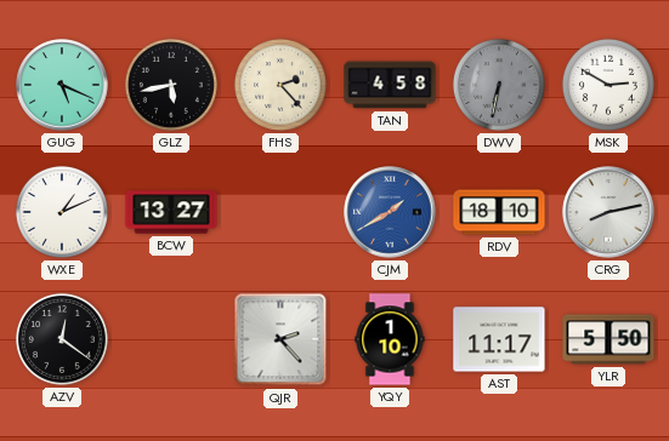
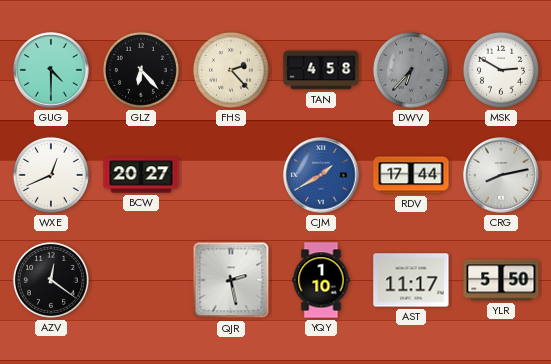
GUG: 5:19 -> 4:30
GLZ: 5:43 -> 6:23
DWV: 6:32 -> 6:37
WXE: 1:11 -> 12:41
BCW: 13:27 -> 20:27
RDV: 18:10 -> 17:44
QJR: 2:23 -> 2:28
